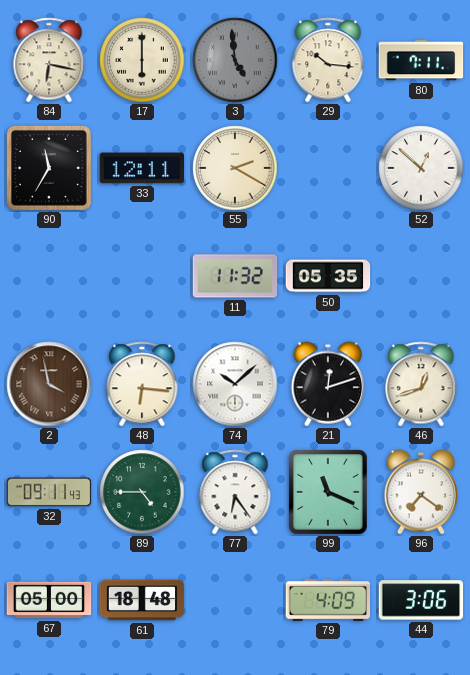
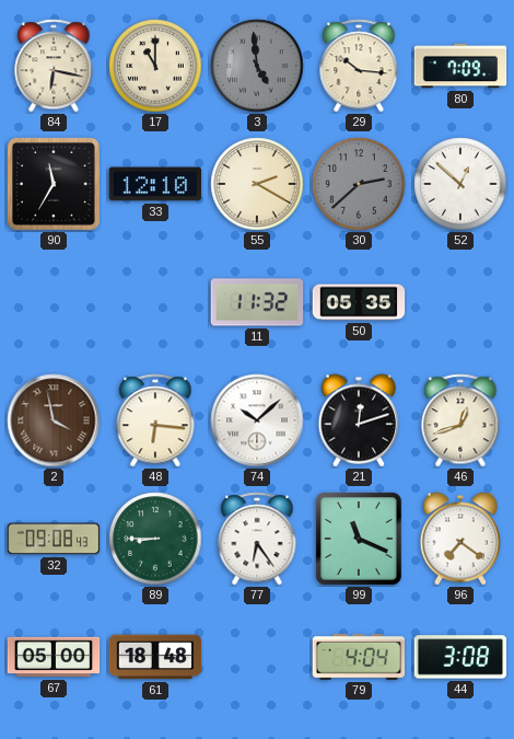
17: 6:00 -> 11:00
80: 7:11 -> 7:09
33: 12:11 -> 12:10
30: none -> 2:38
32: 09:11 -> 09:08
89: 4:45 -> 8:45
79: 4:09 -> 4:04
44: 3:06 -> 3:08
